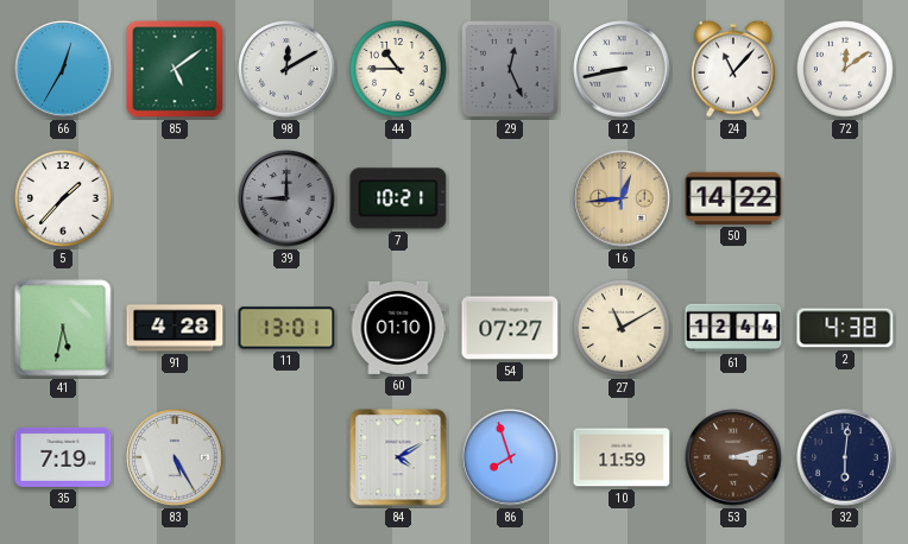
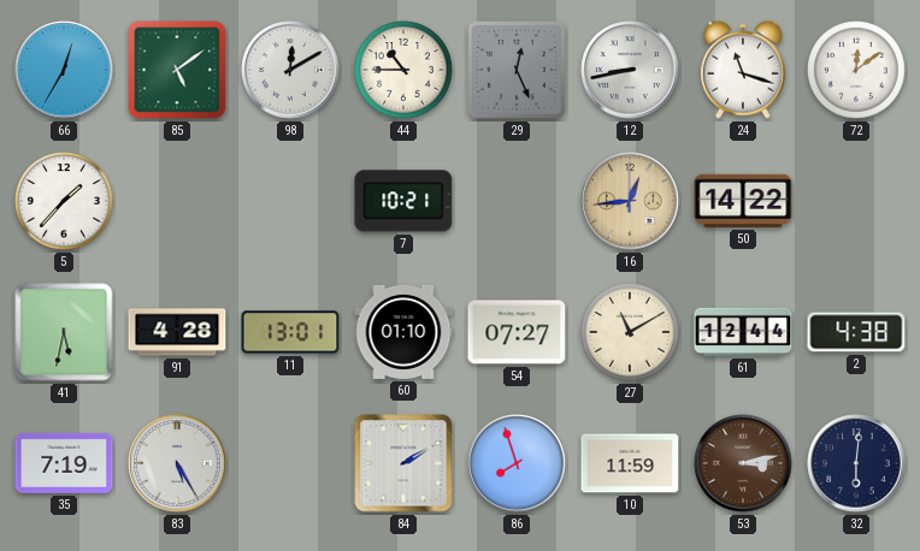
24: 11:07 -> 11:18
39: 9:00 -> none
84: 4:10 -> 2:10
